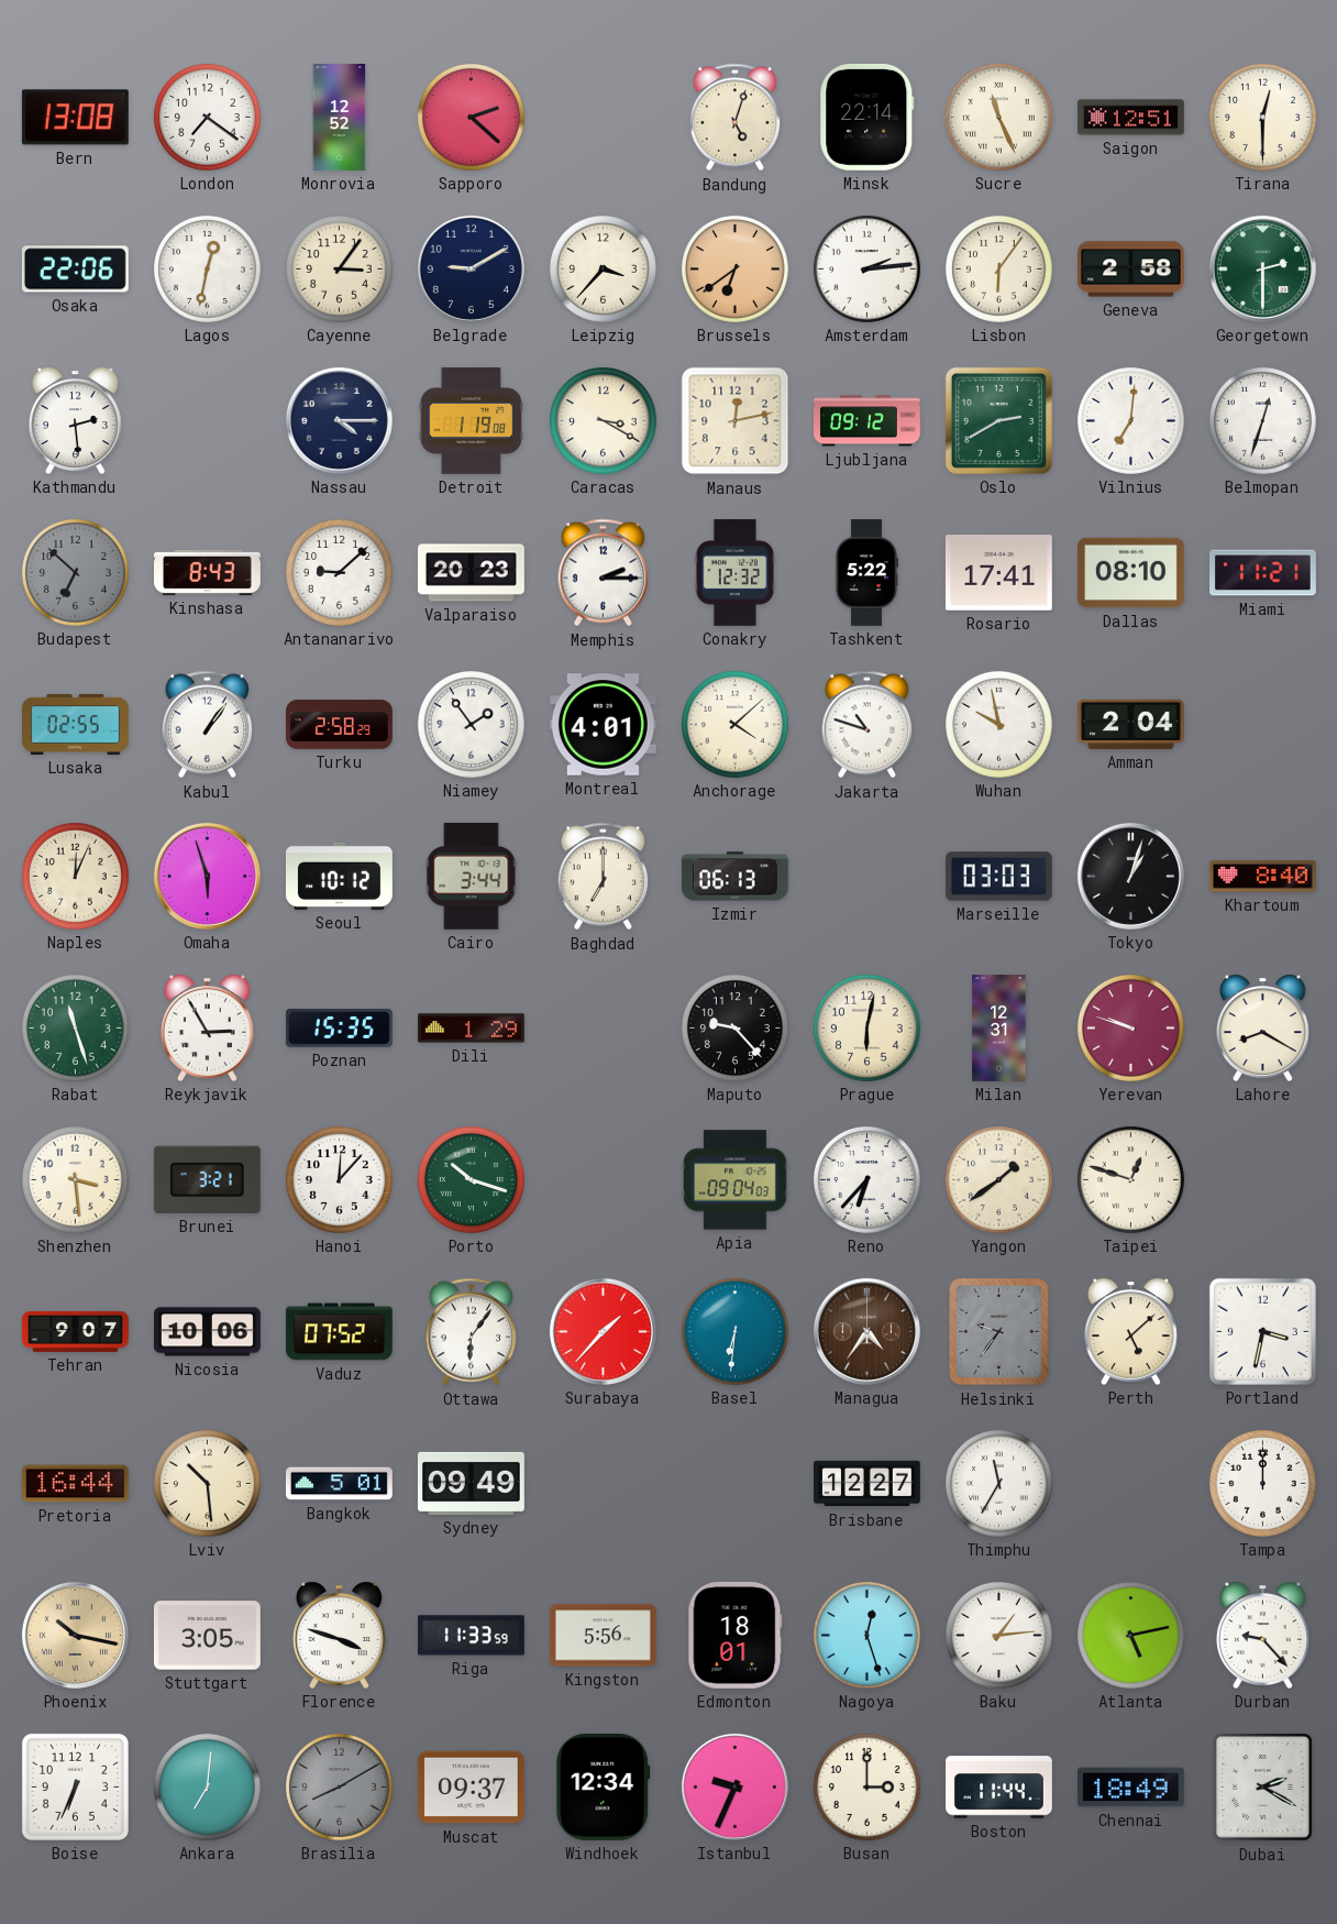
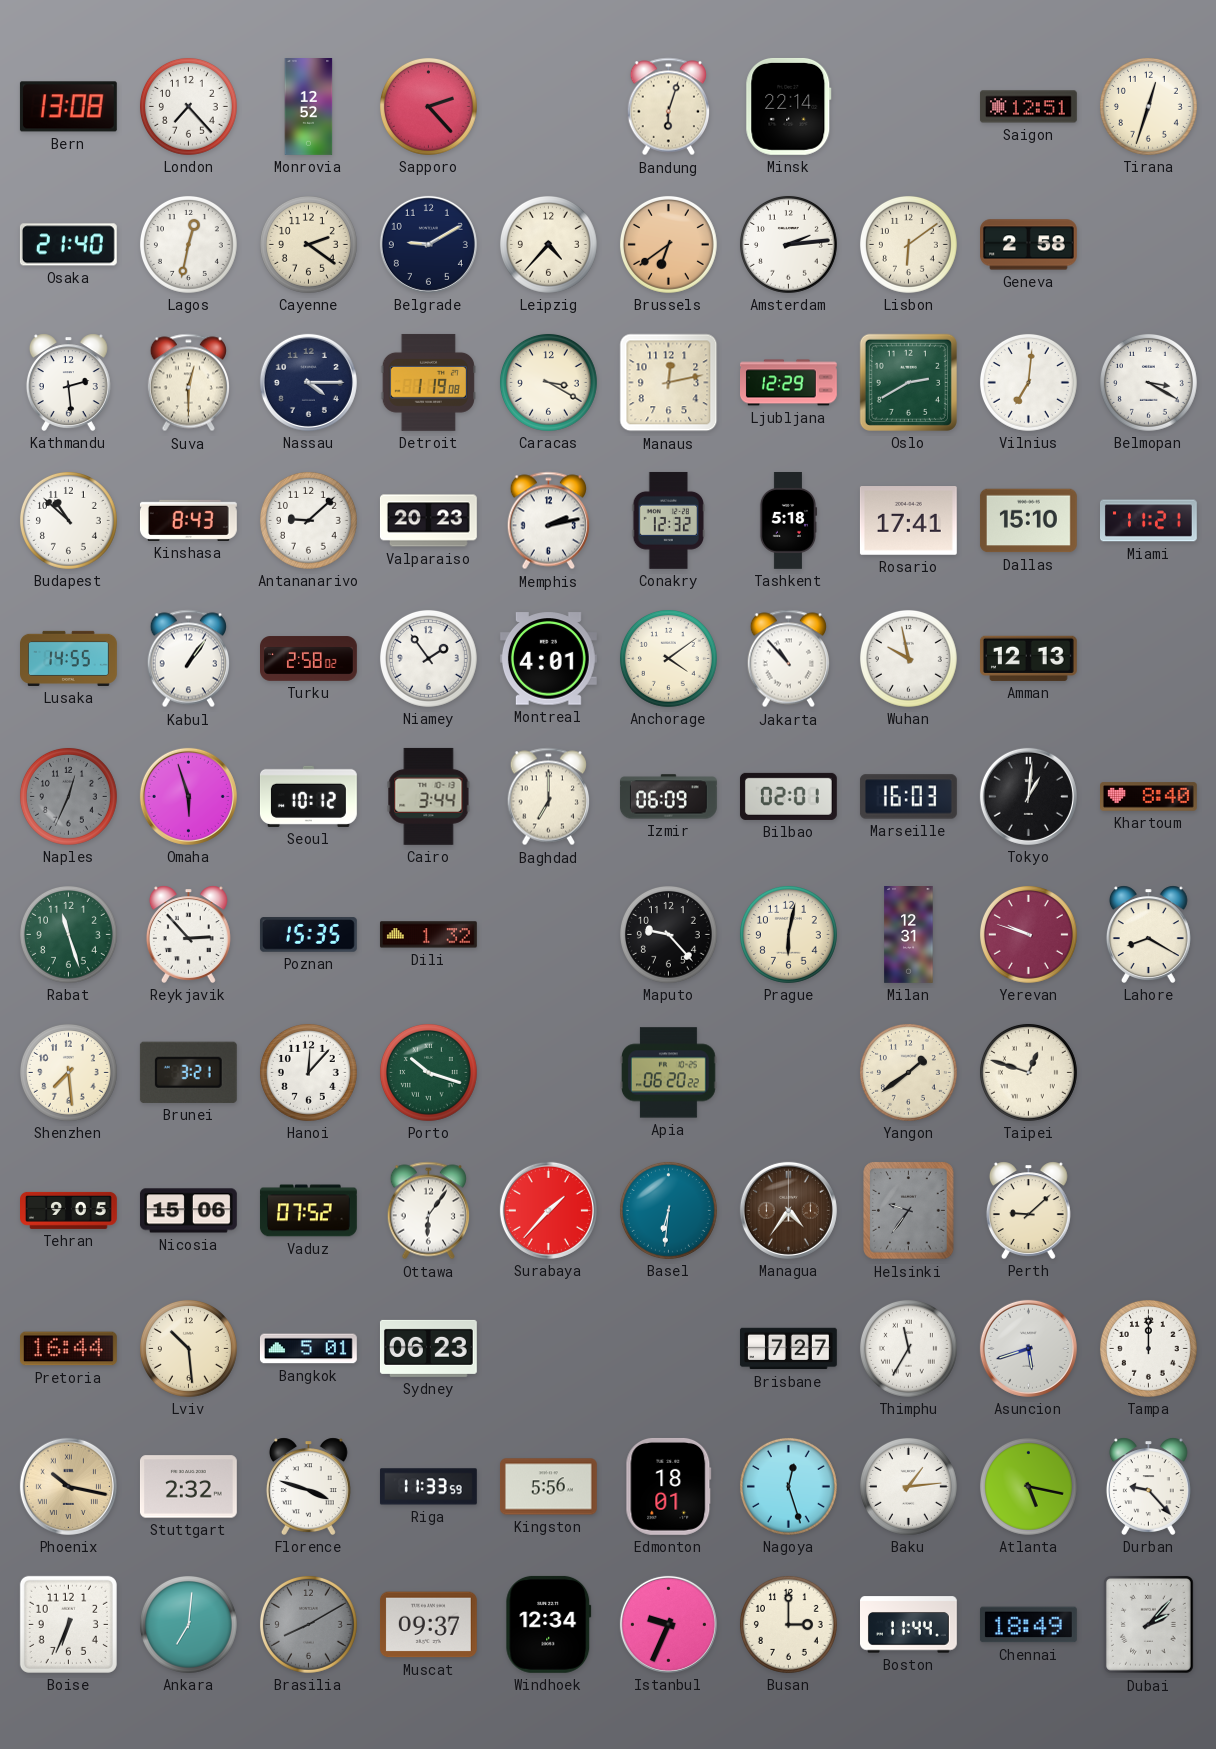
London: 7:21 -> 7:23
Sapporo: 2:22 -> 2:23
Bandung: 5:03 -> 6:03
Sucre: 11:26 -> none
Tirana: 12:30 -> 12:33
Osaka: 22:06 -> 21:40
Cayenne: 3:06 -> 2:21
Leipzig: 3:37 -> 4:37
Lisbon: 6:06 -> 6:09
Georgetown: 2:30 -> none
Suva: none -> 12:30
Ljubljana: 09:12 -> 12:29
Belmopan: 12:33 -> 3:20
Budapest: 6:52 -> 10:52
Budapest dial: grey -> white
Memphis: 2:15 -> 2:13
Tashkent: 5:22 -> 5:18
Dallas: 08:10 -> 15:10
Lusaka: 02:55 -> 14:55
Turku: 2:58:29 -> 2:58:02
Anchorage: 4:08 -> 4:09
Jakarta: 10:48 -> 10:53
Amman: 2:04 -> 12:13
Naples: 12:04 -> 12:34
Naples dial: cream -> grey
Izmir: 06:13 -> 06:09
Bilbao: none -> 02:01
Marseille: 03:03 -> 16:03
Tokyo: 1:03 -> 1:01
Reykjavik: 2:55 -> 2:53
Dili: 1:29 -> 1:32
Shenzhen: 3:29 -> 7:29
Apia: 09:04 -> 06:20
Reno: 6:37 -> none
Tehran: 9:07 -> 9:05
Nicosia: 10:06 -> 15:06
Perth: 5:08 -> 9:08
Portland: 3:32 -> none
Sydney: 09:49 -> 06:23
Brisbane: 12:27 -> 7:27
Asuncion: none -> 5:42
Stuttgart: 3:05 -> 2:32
Atlanta: 5:13 -> 5:17
Dubai: 2:20 -> 2:07
